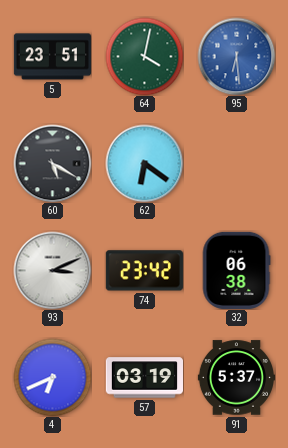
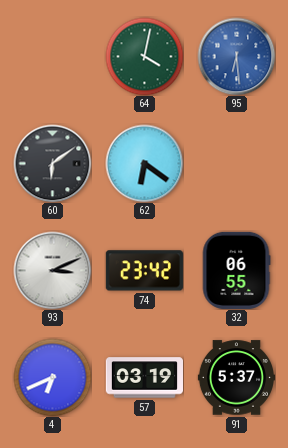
5: 23:51 -> none
60: 5:20 -> 6:09
32: 06:38 -> 06:55
